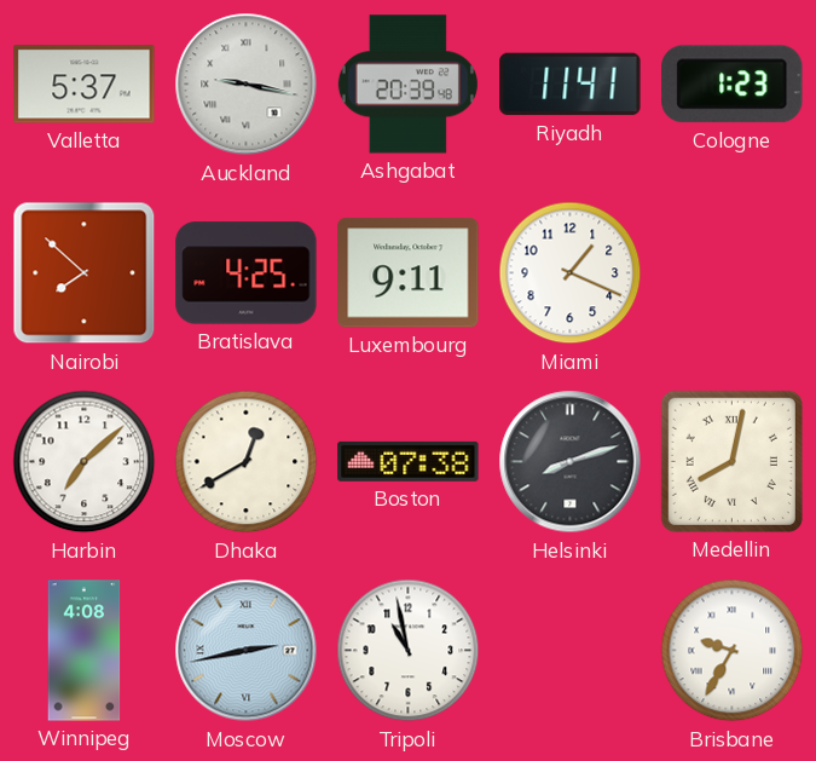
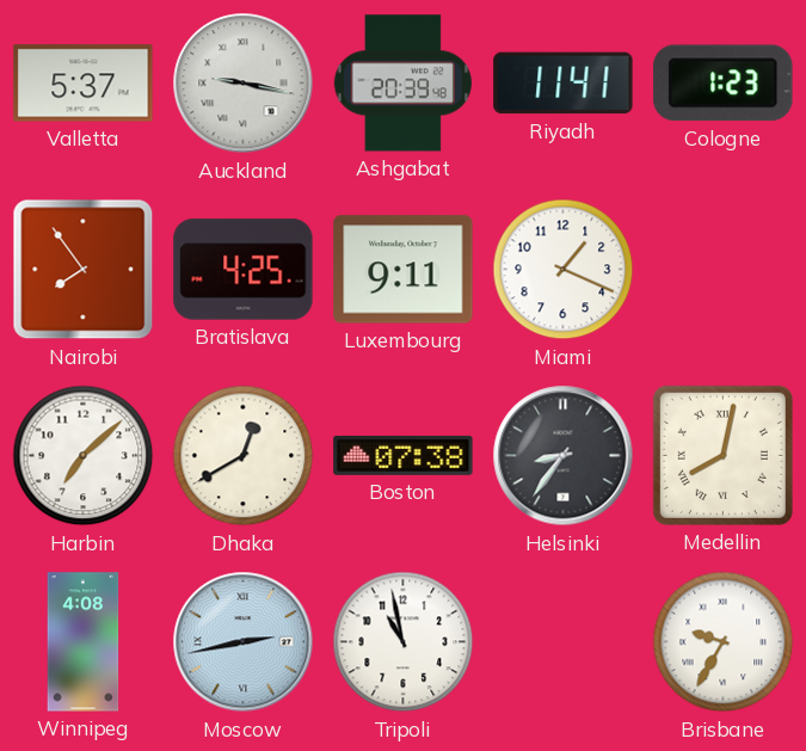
Nairobi: 7:52 -> 7:54
Helsinki: 8:12 -> 8:36
